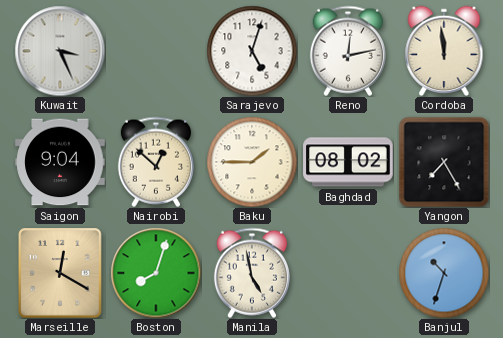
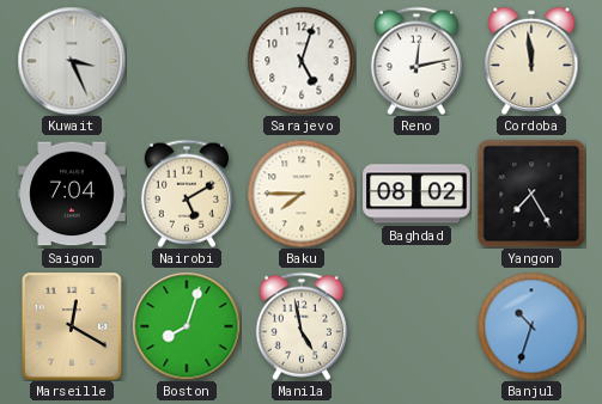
Saigon: 9:04 -> 7:04
Nairobi: 12:52 -> 5:10
Baku: 1:45 -> 7:45
